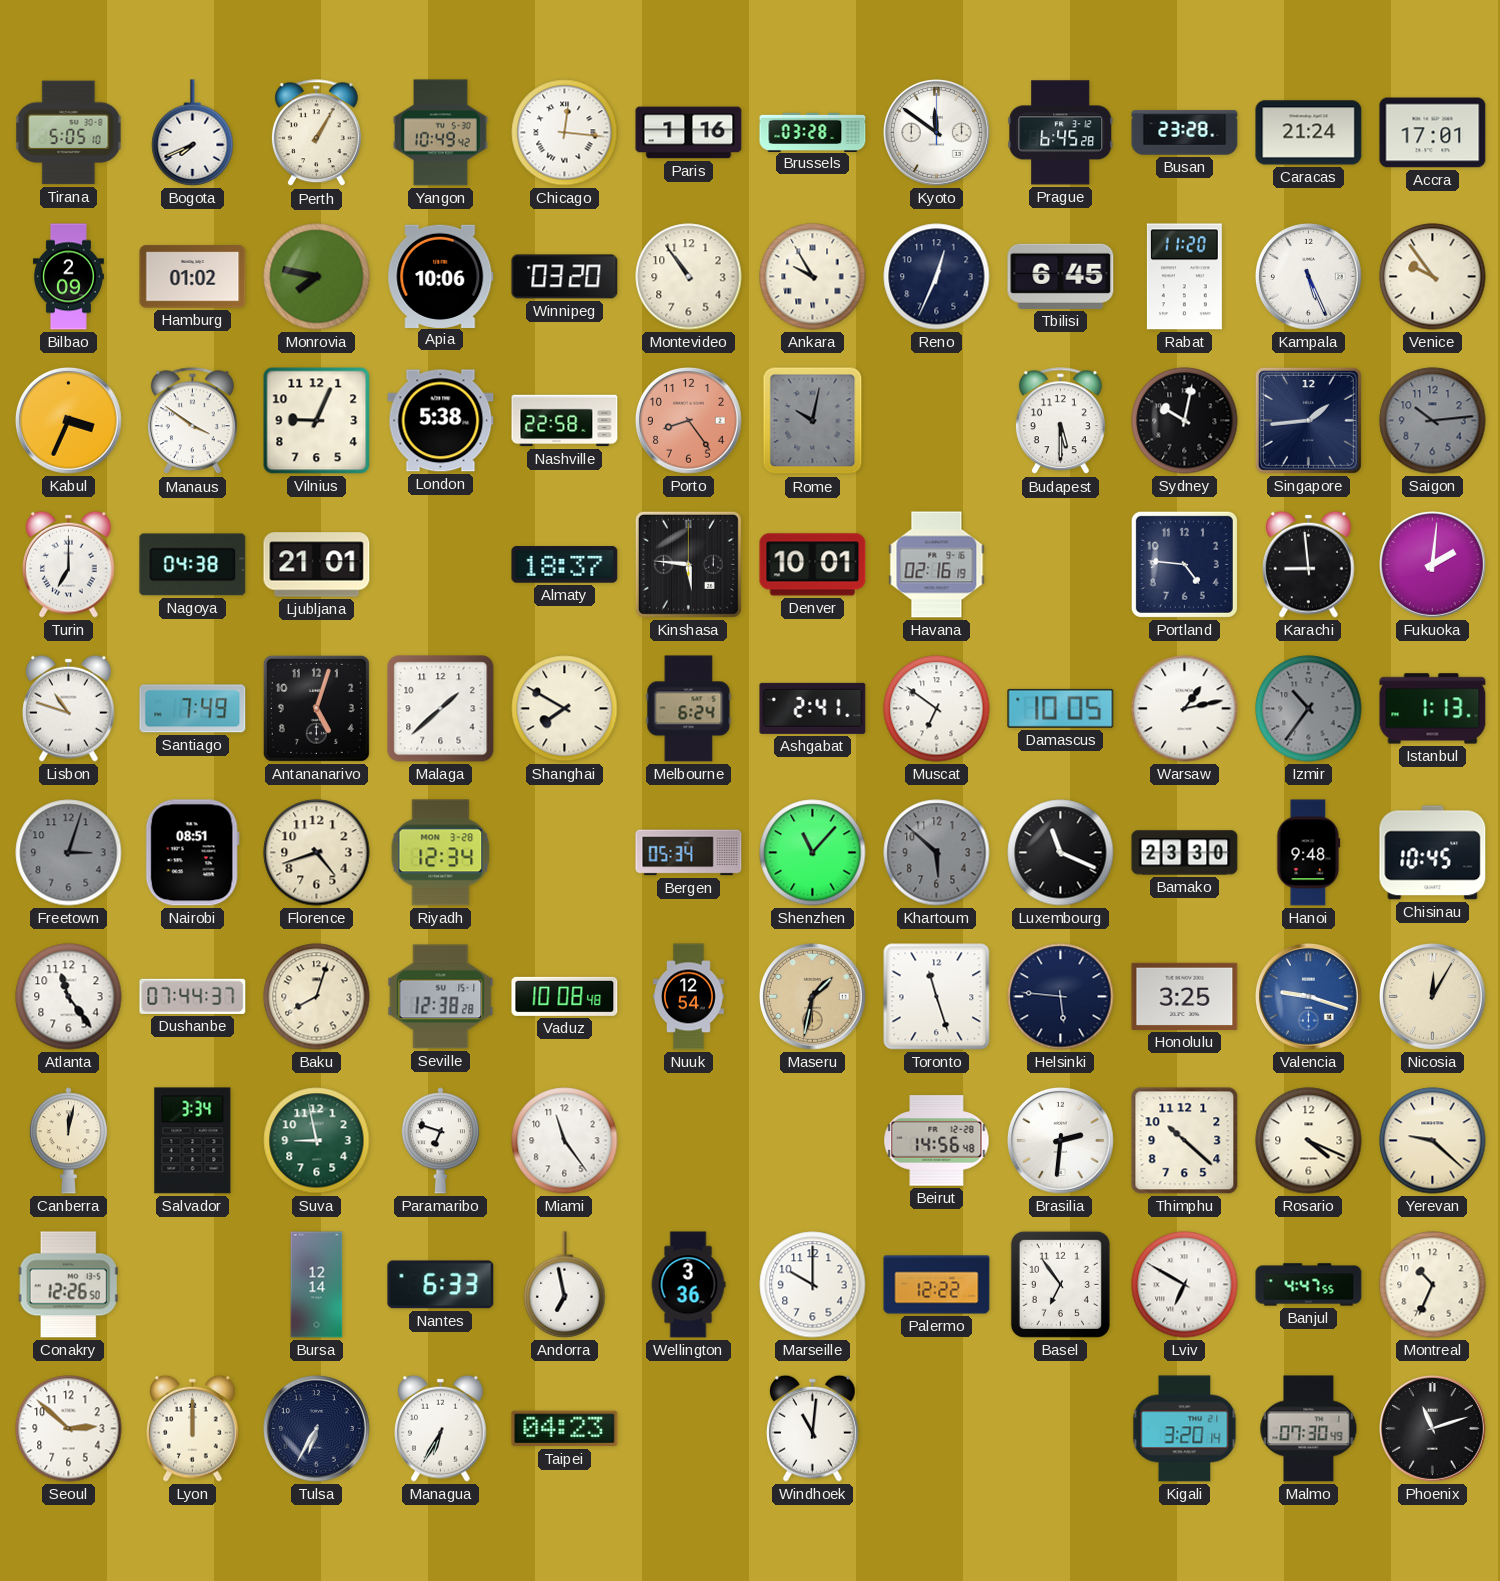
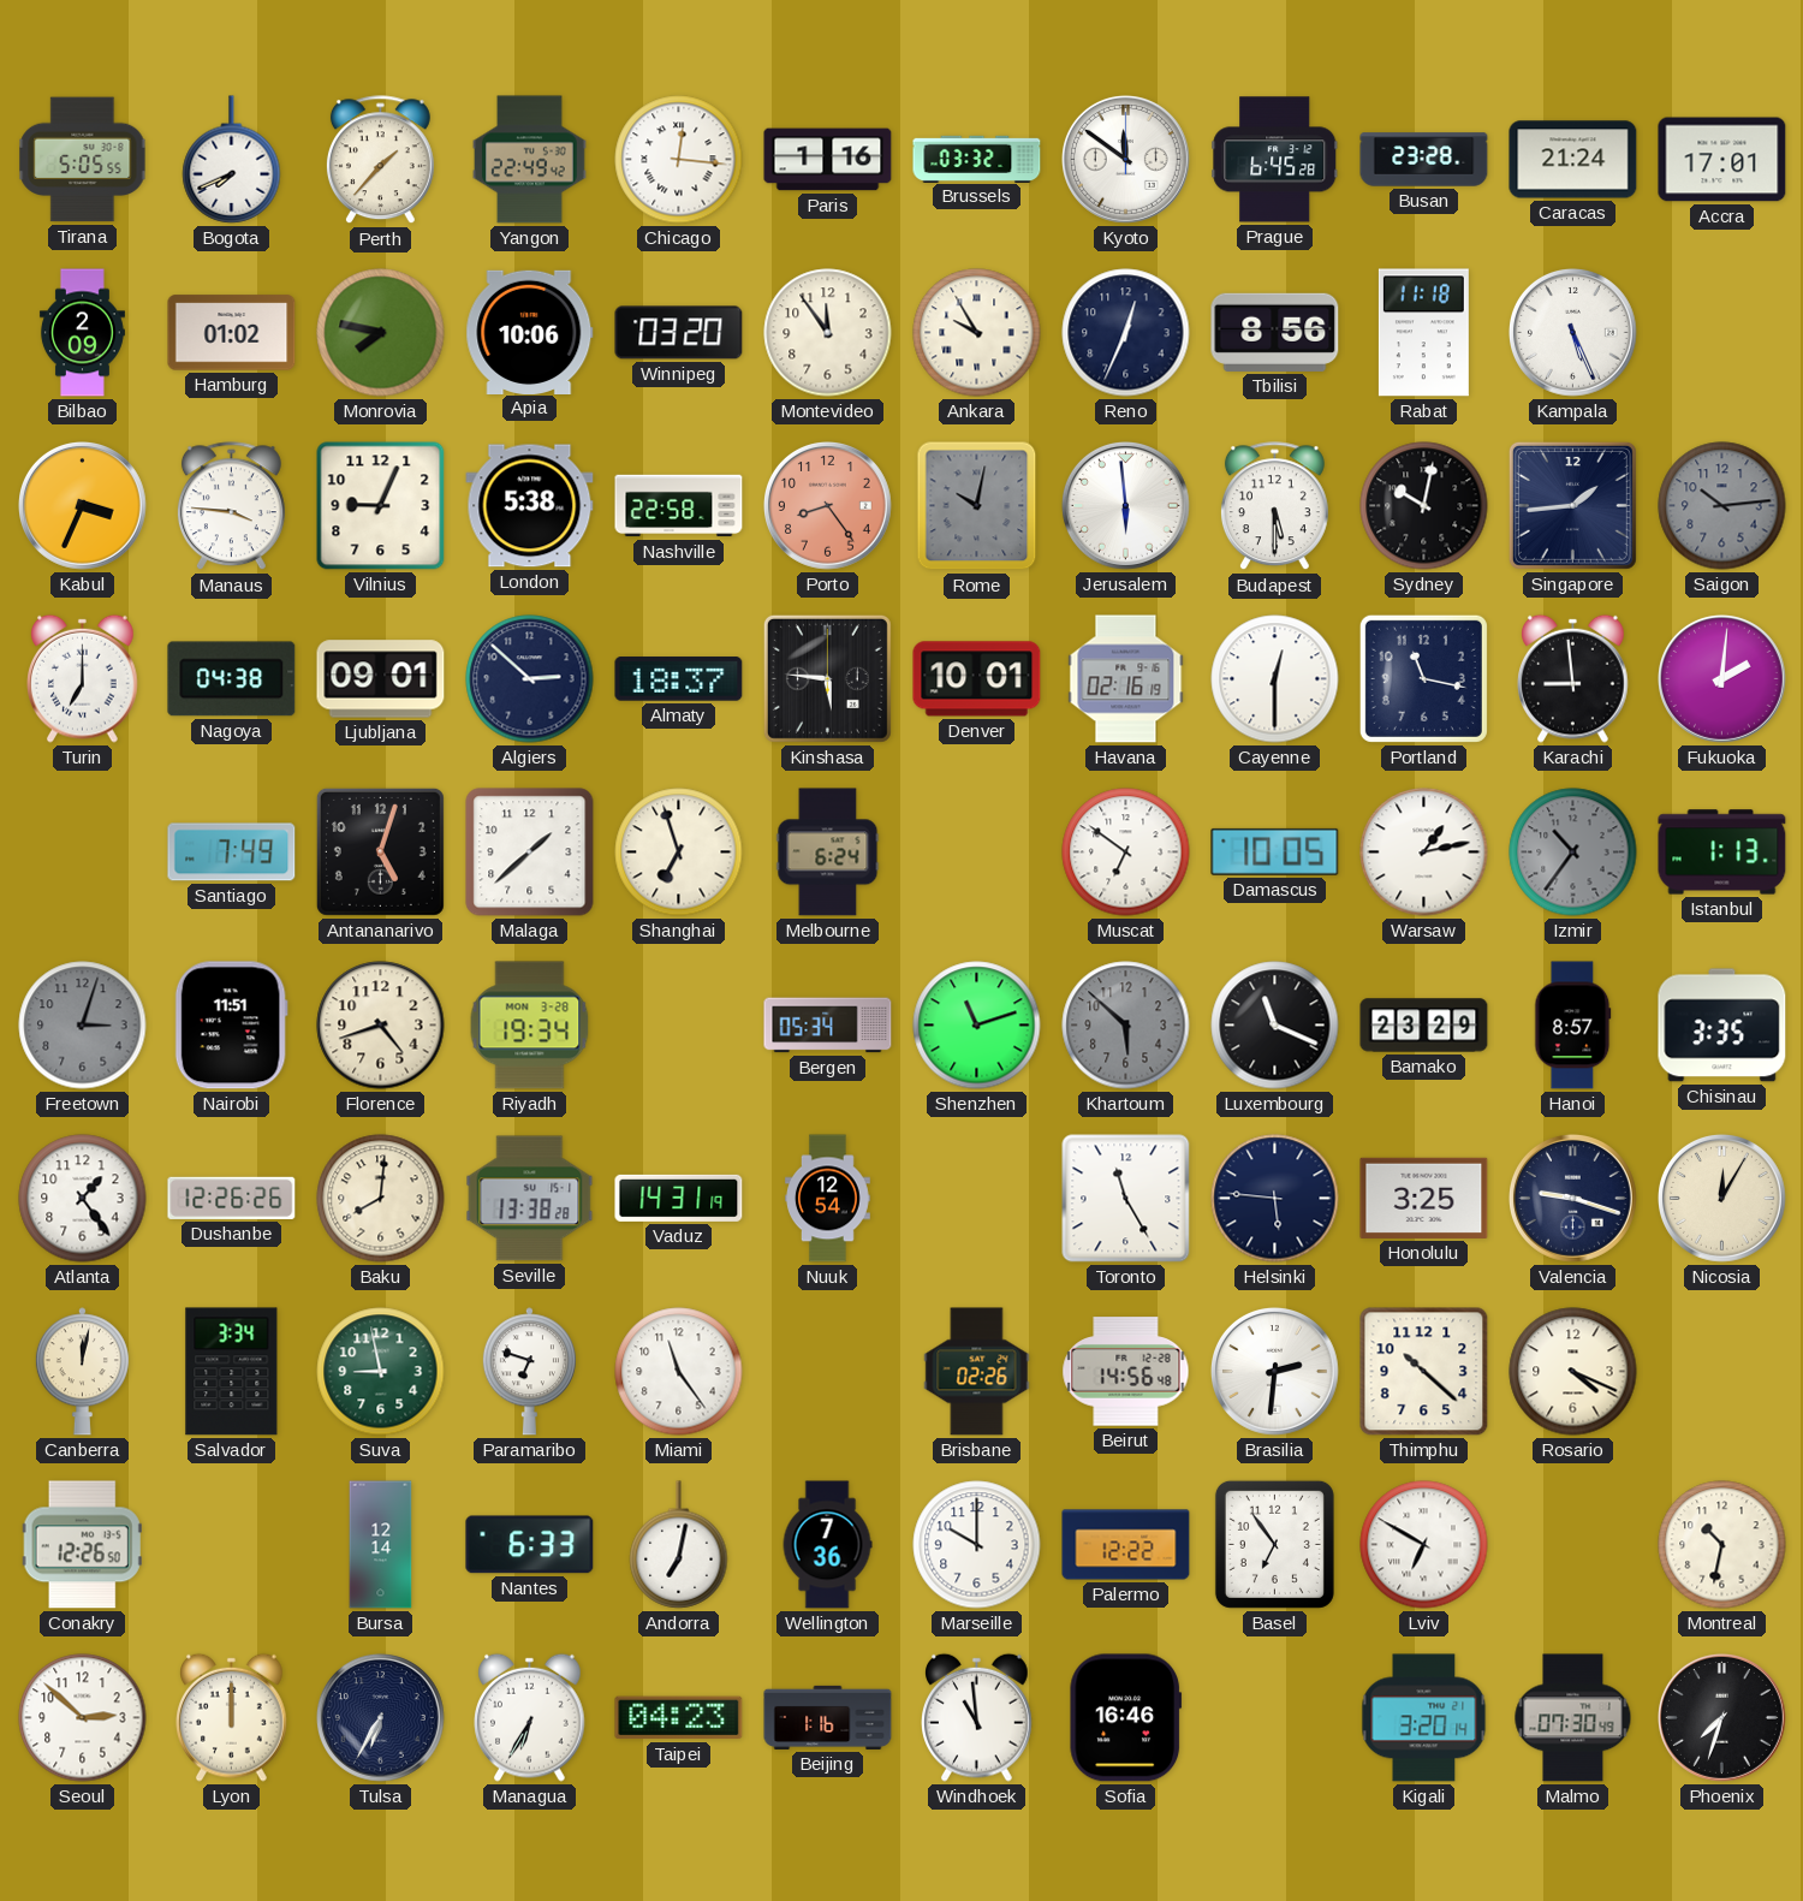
Tirana: 5:05:10 -> 5:05:55
Perth: 1:05 -> 1:37
Yangon: 10:49 -> 22:49
Brussels: 03:28 -> 03:32
Montevideo: 10:54 -> 11:54
Tbilisi: 6:45 -> 8:56
Rabat: 11:20 -> 11:18
Venice: 9:54 -> none
Manaus: 3:51 -> 3:46
Jerusalem: none -> 5:59
Ljubljana: 21:01 -> 09:01
Algiers: none -> 2:52
Cayenne: none -> 12:30
Portland: 4:46 -> 11:17
Lisbon: 10:48 -> none
Shanghai: 7:50 -> 6:57
Ashgabat: 2:41 -> none
Nairobi: 08:51 -> 11:51
Riyadh: 12:34 -> 19:34
Shenzhen: 11:07 -> 11:12
Bamako: 23:30 -> 23:29
Hanoi: 9:48 -> 8:57
Chisinau: 10:45 -> 3:35
Atlanta: 11:24 -> 1:24
Dushanbe: 07:44 -> 12:26
Baku: 8:03 -> 8:01
Seville: 12:38 -> 13:38
Vaduz: 10:08 -> 14:31
Maseru: 1:32 -> none
Toronto: 11:27 -> 11:25
Valencia dial: blue -> navy
Brisbane: none -> 02:26
Yerevan: 9:22 -> none
Andorra: 6:58 -> 7:02
Wellington: 3:36 -> 7:36
Banjul: 4:47 -> none
Montreal: 10:34 -> 10:32
Beijing: none -> 1:16
Windhoek: 11:01 -> 10:59
Sofia: none -> 16:46
Phoenix: 11:12 -> 7:33
